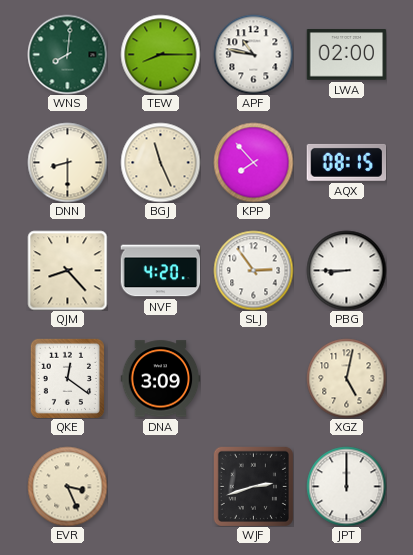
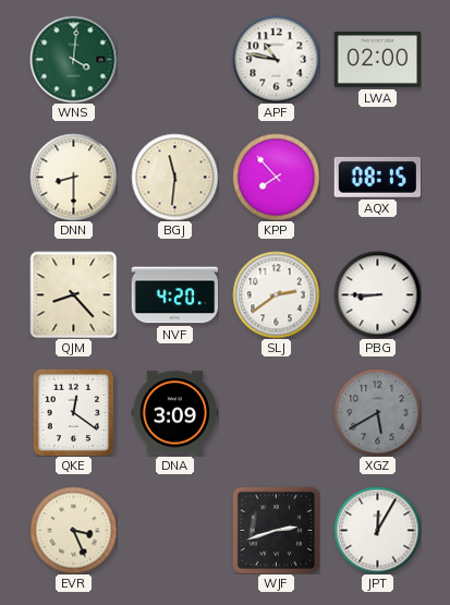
WNS: 8:01 -> 4:01
TEW: 8:15 -> none
BGJ: 11:26 -> 11:31
SLJ: 2:54 -> 2:39
XGZ: 5:02 -> 5:40
XGZ dial: cream -> grey
JPT: 12:00 -> 12:05
